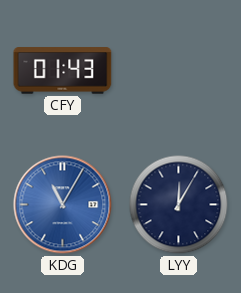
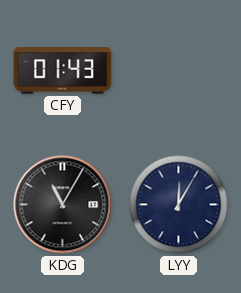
KDG dial: blue -> black
